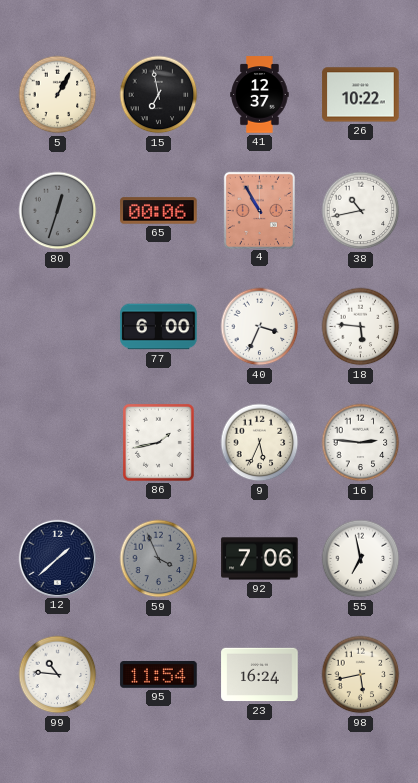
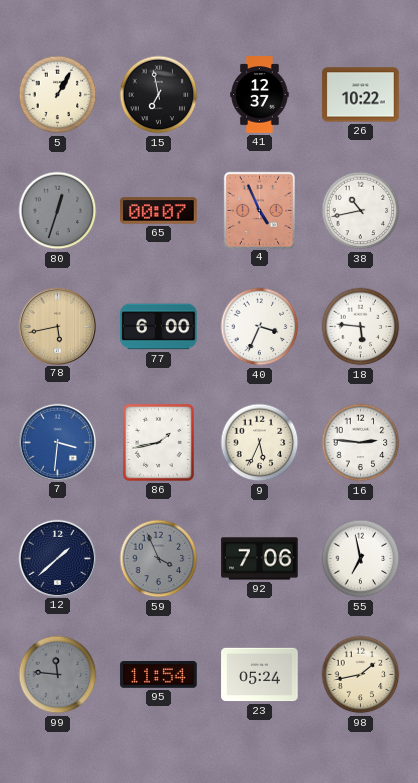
65: 00:06 -> 00:07
4: 10:55 -> 4:56
78: none -> 5:43
7: none -> 3:31
99: 10:46 -> 11:46
99 dial: white -> grey
23: 16:24 -> 05:24
98: 5:43 -> 1:43
